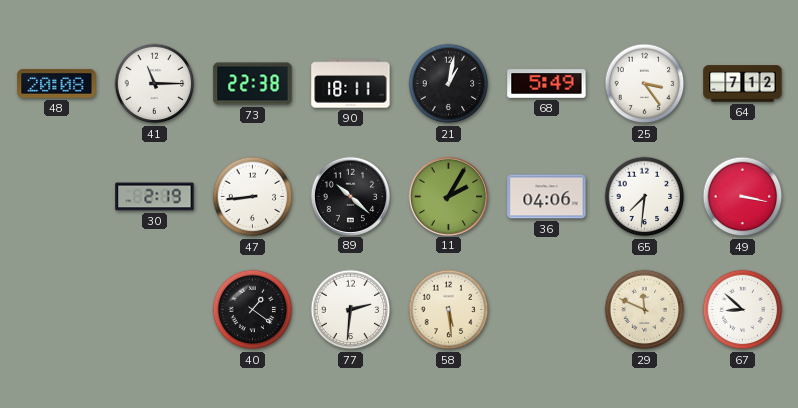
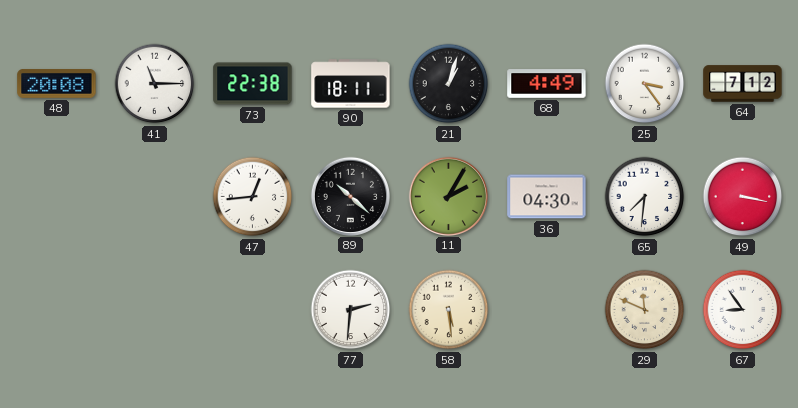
21: 1:02 -> 1:03
68: 5:49 -> 4:49
30: 2:19 -> none
47: 8:44 -> 12:44
36: 04:06 -> 04:30
40: 1:21 -> none
67: 8:52 -> 8:54
